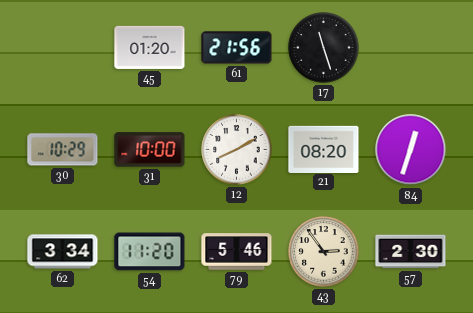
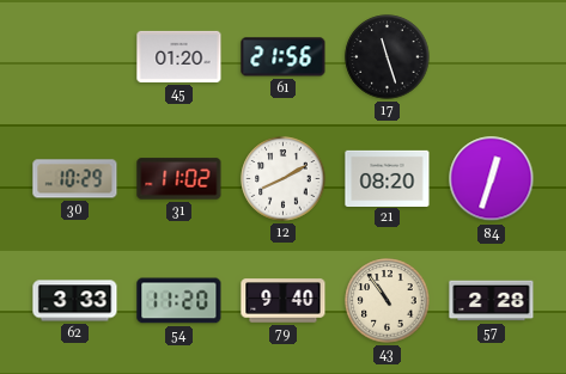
31: 10:00 -> 11:02
62: 3:34 -> 3:33
79: 5:46 -> 9:40
43: 2:54 -> 10:54
57: 2:30 -> 2:28
